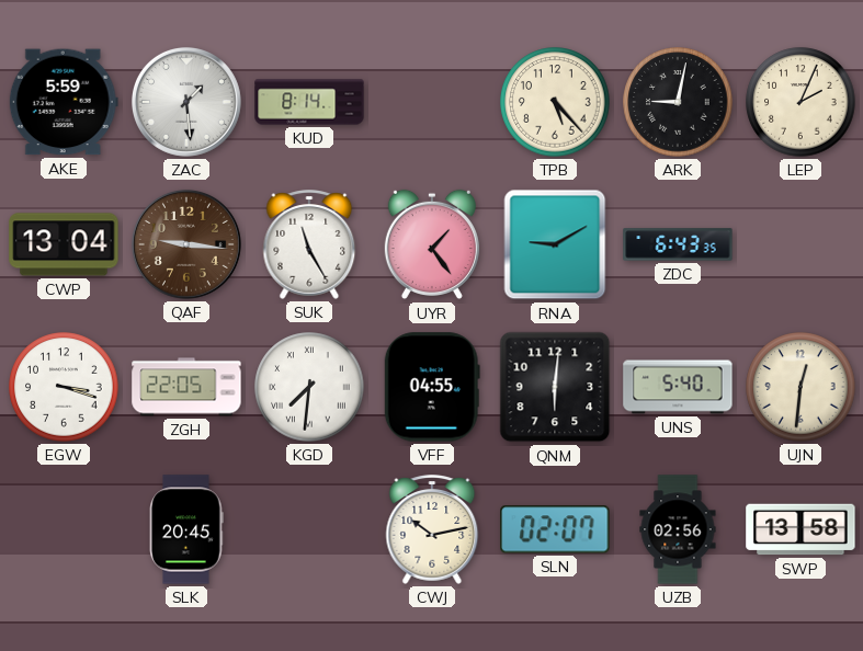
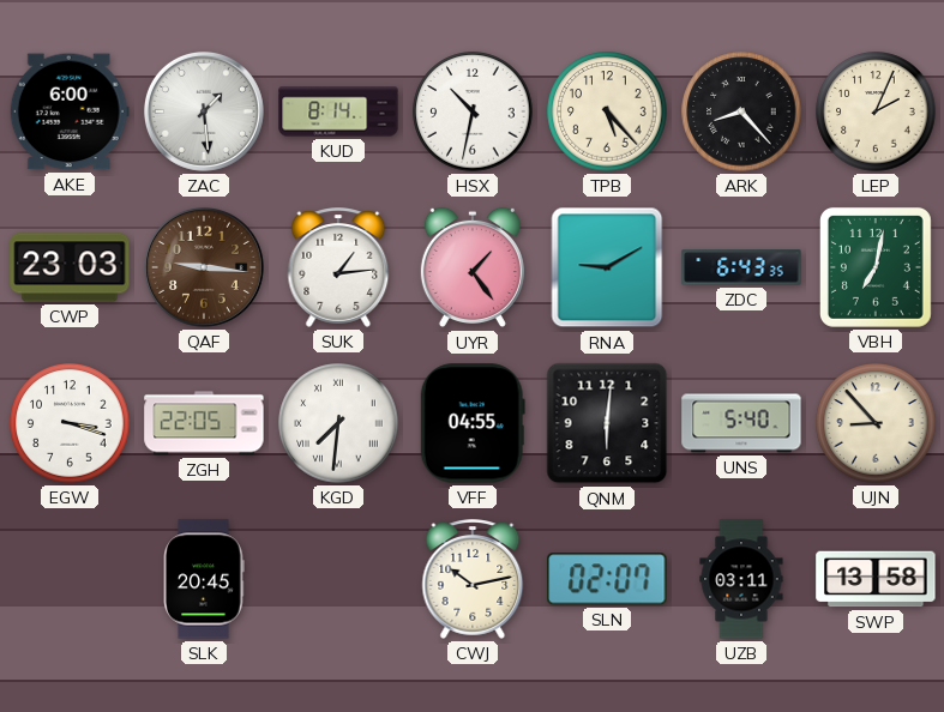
AKE: 5:59 -> 6:00
HSX: none -> 10:32
ARK: 9:02 -> 8:23
CWP: 13:04 -> 23:03
SUK: 11:25 -> 1:14
VBH: none -> 7:02
UJN: 12:31 -> 8:53
UZB: 02:56 -> 03:11
